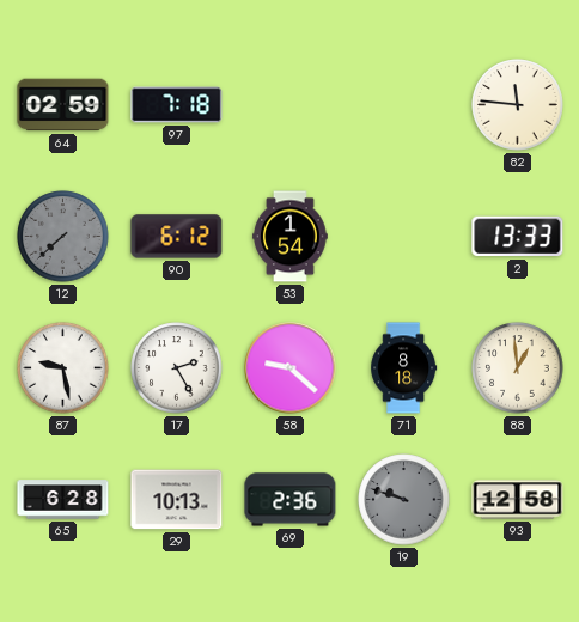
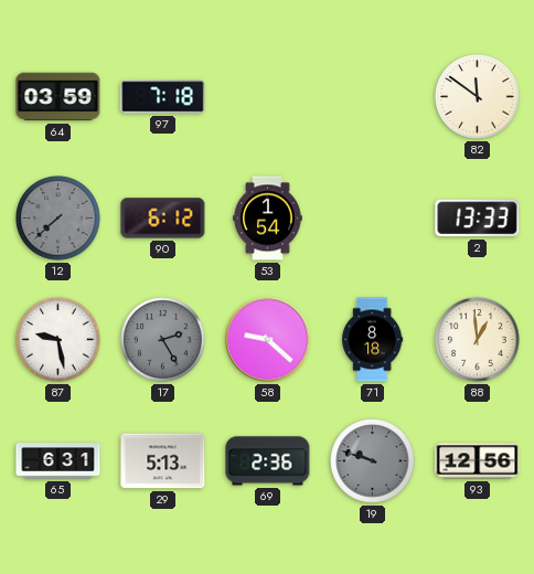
64: 02:59 -> 03:59
82: 11:46 -> 11:51
17 dial: white -> grey
65: 6:28 -> 6:31
29: 10:13 -> 5:13
93: 12:58 -> 12:56
